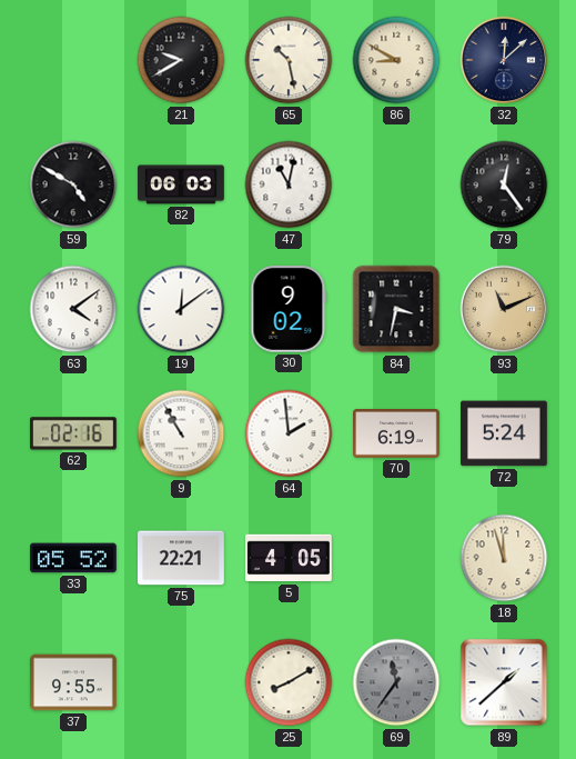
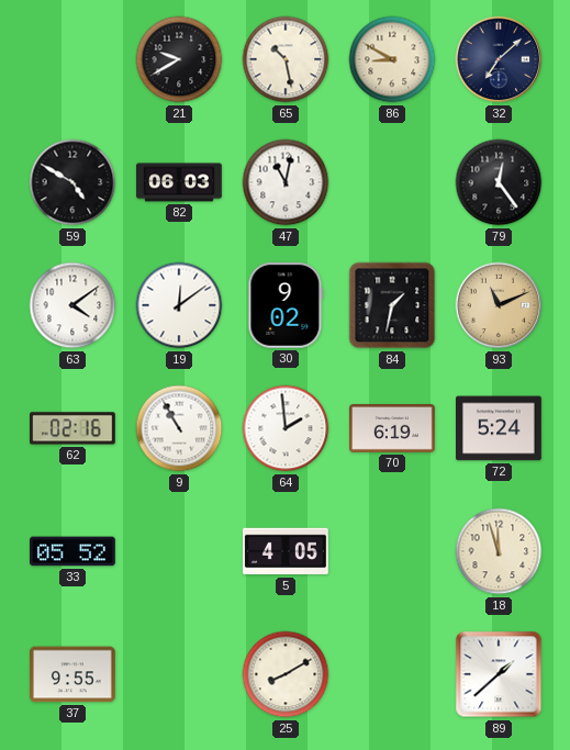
32: 12:08 -> 7:08
84: 3:32 -> 1:32
75: 22:21 -> none
69: 11:36 -> none
